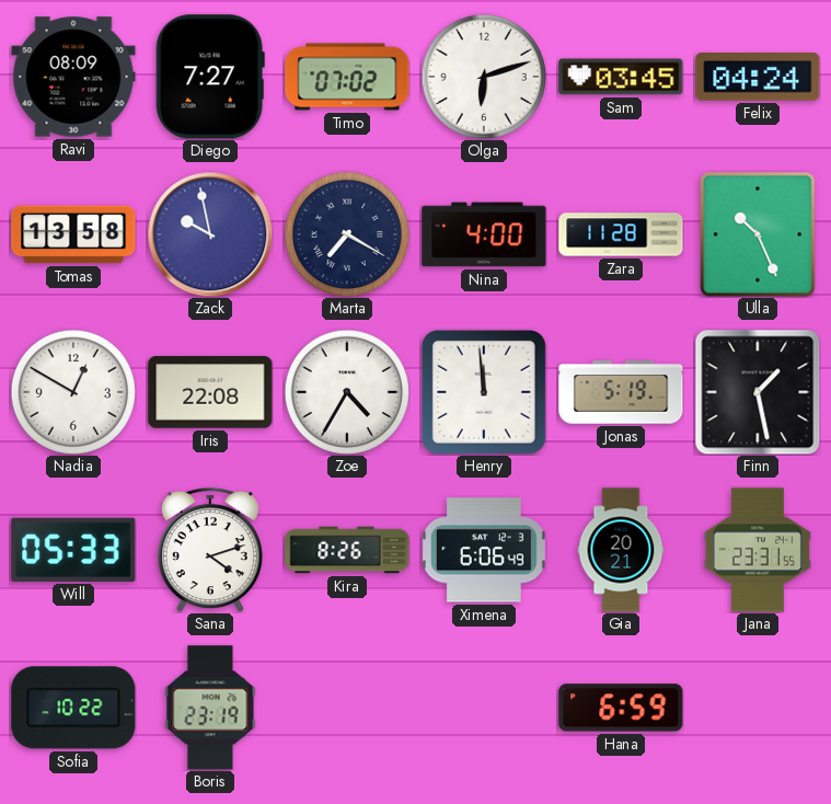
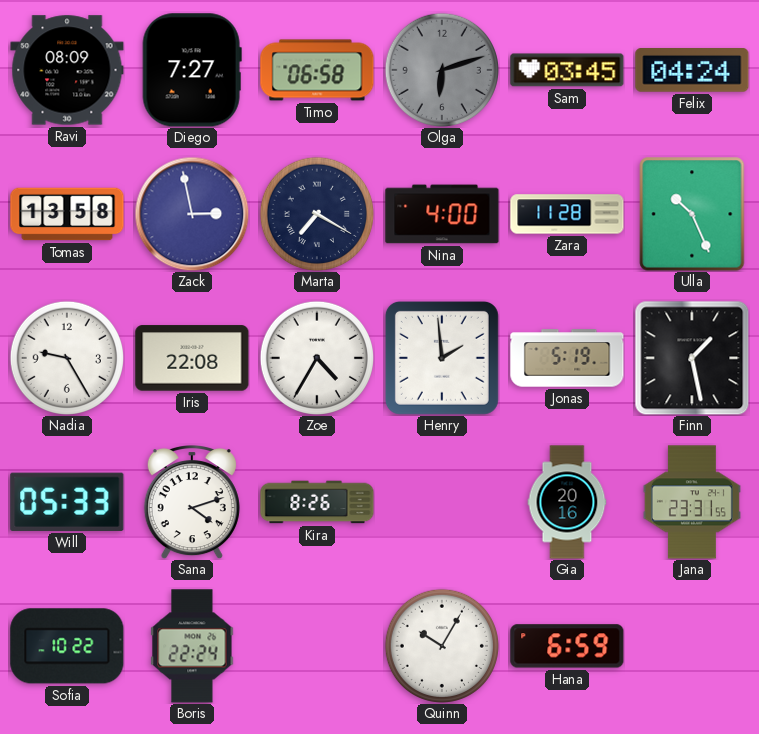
Timo: 07:02 -> 06:58
Olga dial: white -> grey
Zack: 9:58 -> 2:58
Nadia: 12:50 -> 9:25
Henry: 11:59 -> 1:59
Ximena: 6:06 -> none
Gia: 20:21 -> 20:16
Boris: 23:19 -> 22:24
Quinn: none -> 10:05
